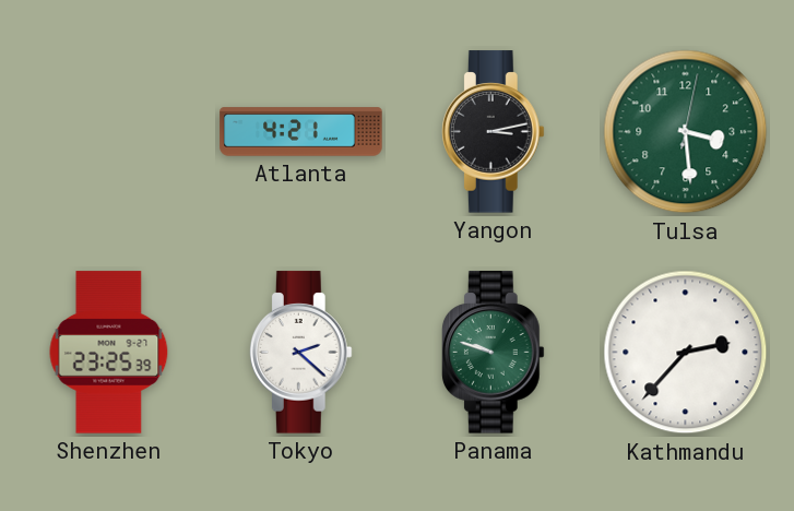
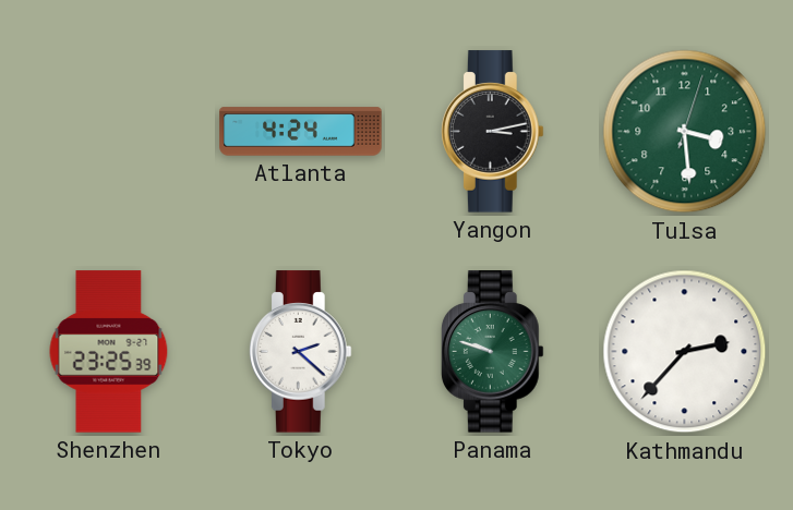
Atlanta: 4:21 -> 4:24
Tulsa: 3:29:02 -> 3:29:03
